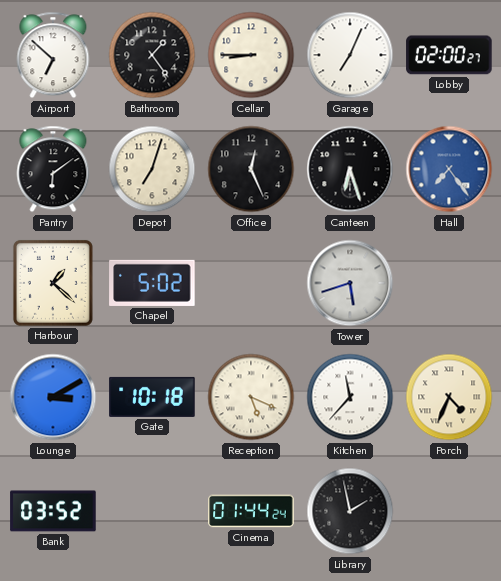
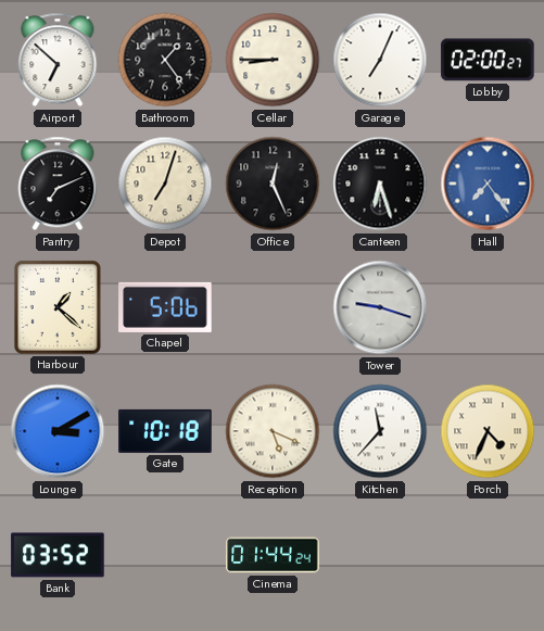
Pantry: 6:09 -> 7:11
Chapel: 5:02 -> 5:06
Tower: 5:42 -> 9:18
Library: 1:58 -> none
